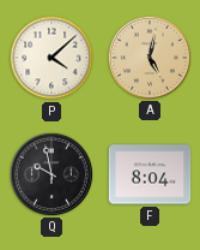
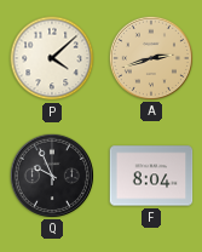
A: 5:02 -> 2:42
Q: 9:58 -> 9:56
